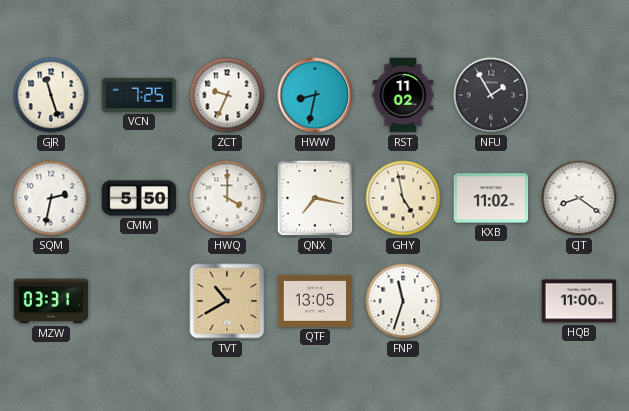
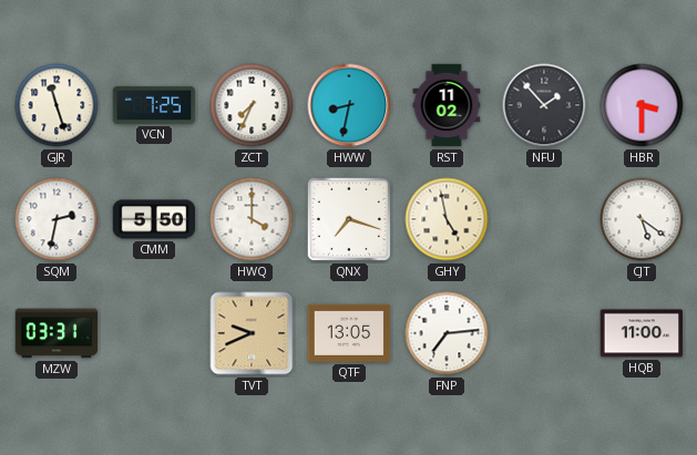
ZCT: 9:34 -> 7:34
NFU: 1:55 -> 1:53
HBR: none -> 3:30
QNX: 7:17 -> 7:18
KXB: 11:02 -> none
CJT: 8:21 -> 5:21
TVT: 10:40 -> 9:41
FNP: 11:33 -> 7:14
